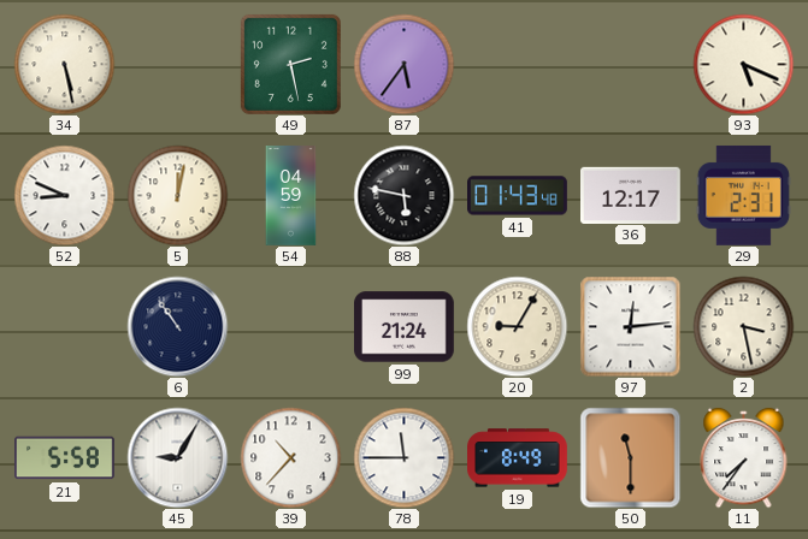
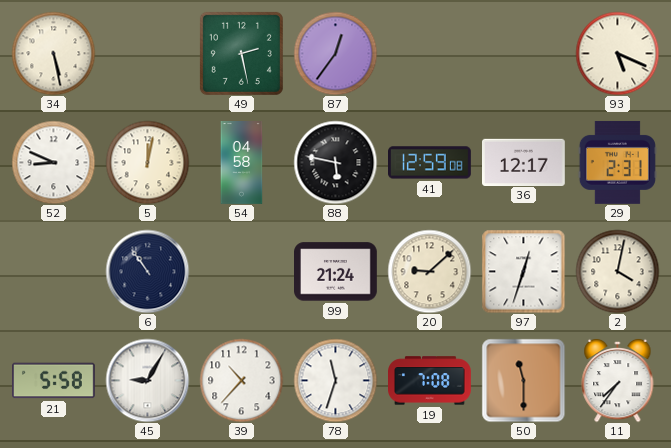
87: 5:36 -> 12:36
54: 04:59 -> 04:58
41: 01:43 -> 12:59
20: 9:05 -> 9:08
97: 12:14 -> 12:33
2: 3:28 -> 4:02
78: 11:45 -> 11:33
19: 8:49 -> 7:08
